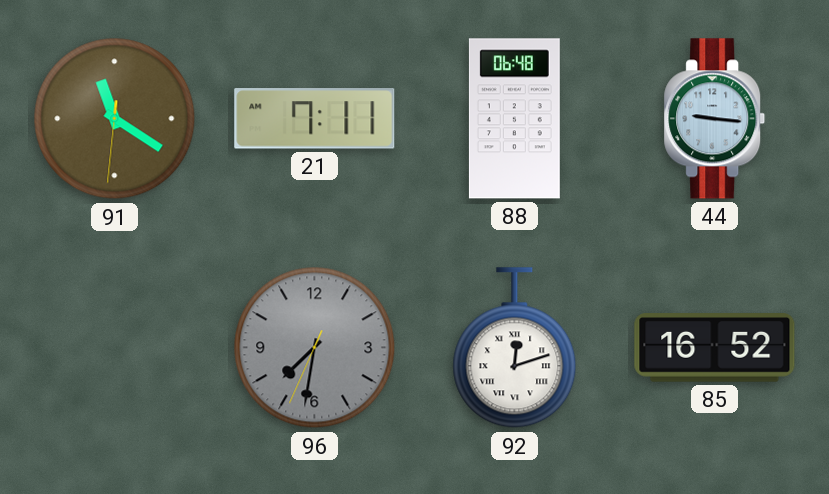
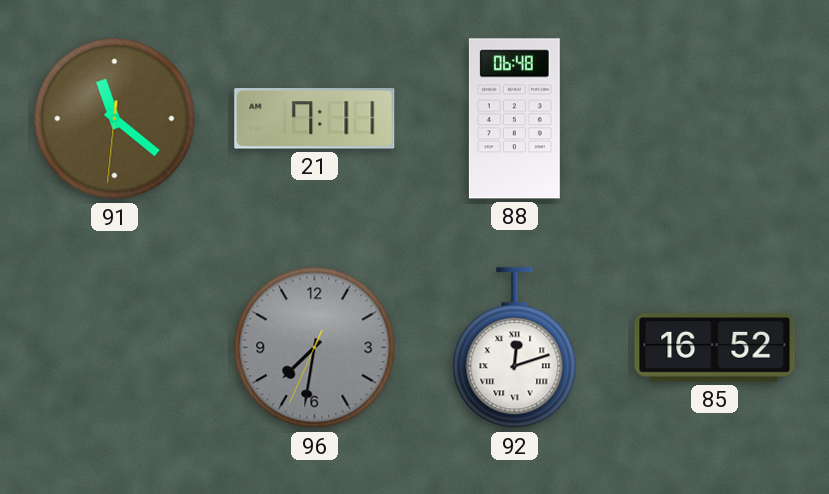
91: 11:20 -> 11:21
44: 9:16 -> none
